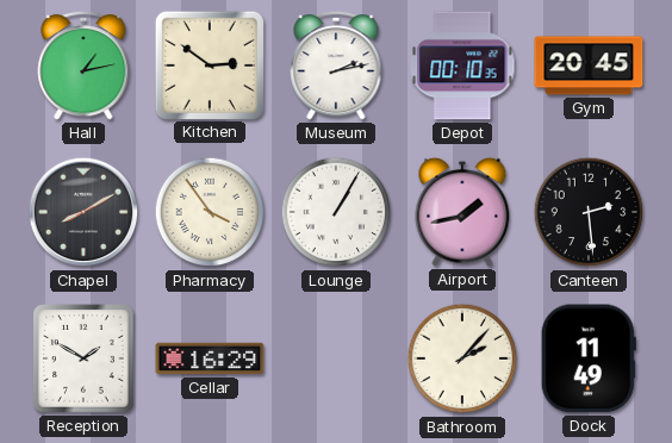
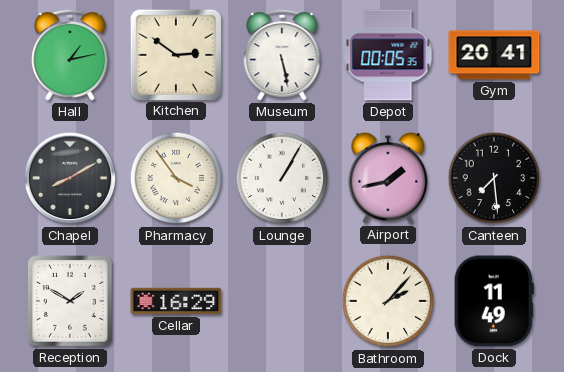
Museum: 2:13 -> 5:28
Depot: 00:10 -> 00:05
Gym: 20:45 -> 20:41
Canteen: 2:29 -> 7:29
